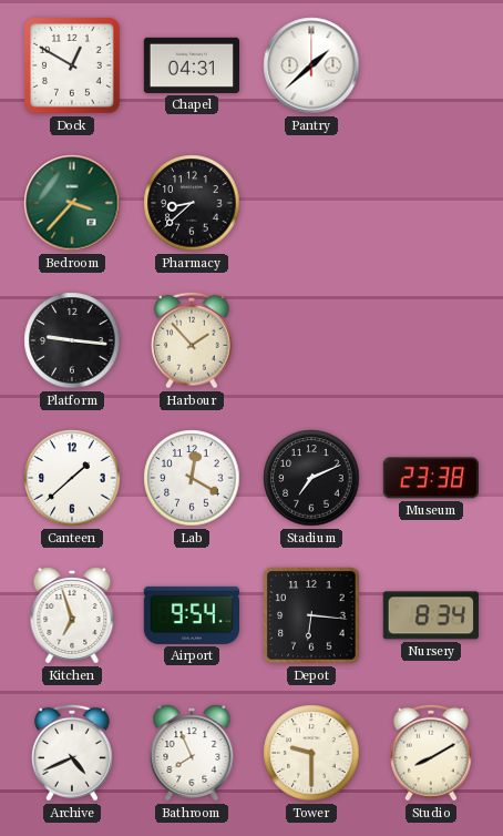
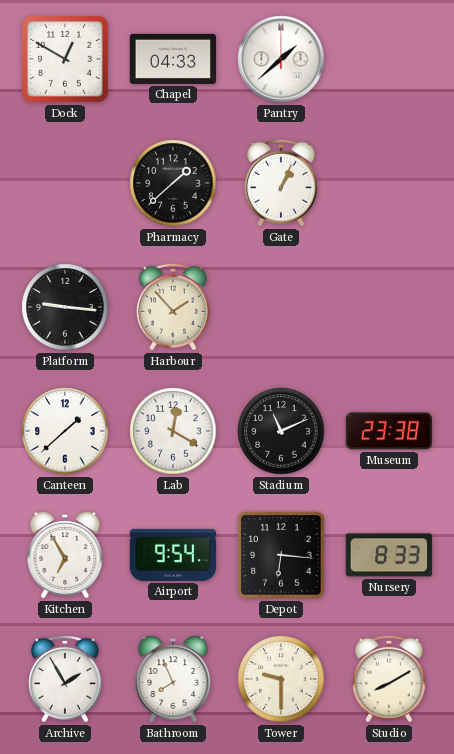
Chapel: 04:31 -> 04:33
Bedroom: 3:37 -> none
Pharmacy: 8:38 -> 1:38
Gate: none -> 1:04
Stadium: 7:11 -> 11:11
Kitchen: 6:57 -> 6:55
Nursery: 8:34 -> 8:33
Archive: 4:41 -> 1:55
